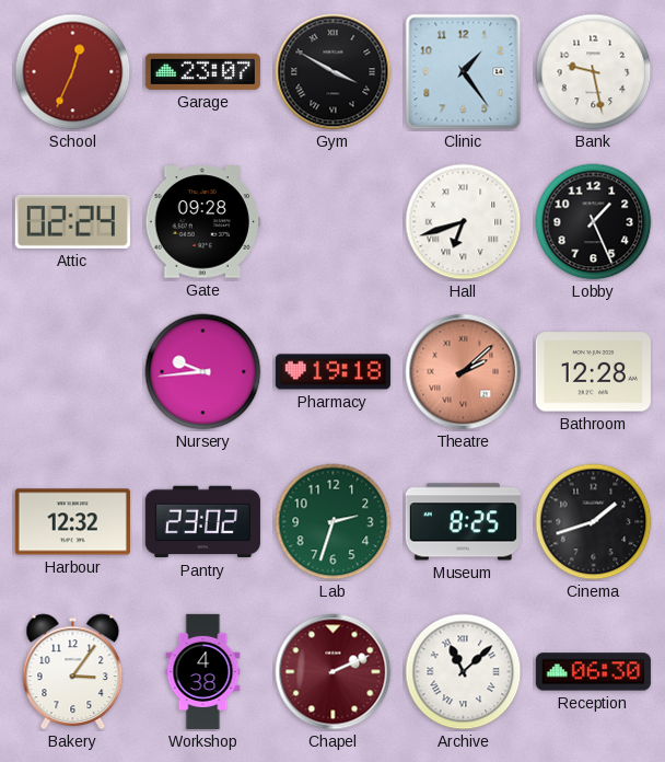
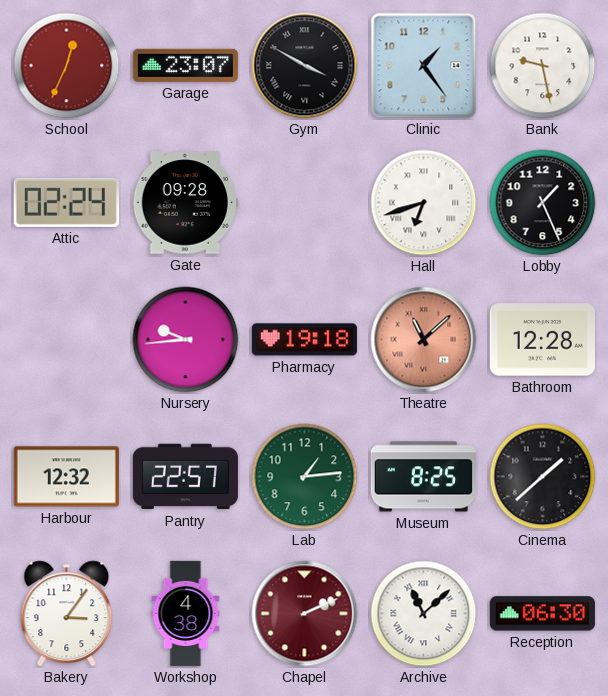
Theatre: 2:08 -> 11:08
Pantry: 23:02 -> 22:57
Lab: 2:33 -> 1:14
Cinema: 1:42 -> 1:38
